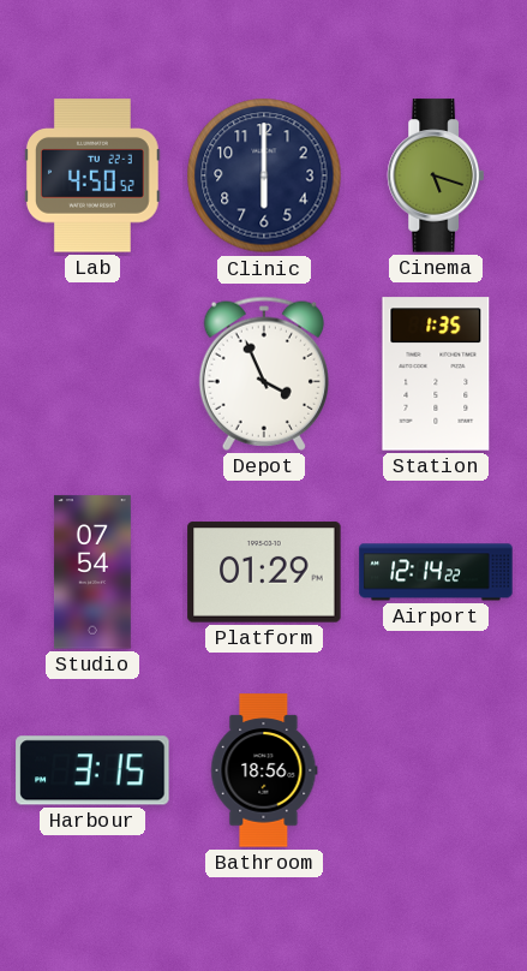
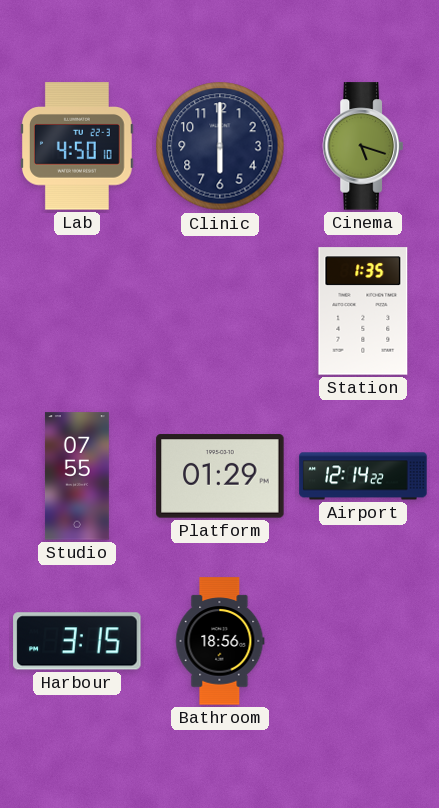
Lab: 4:50:52 -> 4:50:10
Depot: 3:56 -> none
Studio: 07:54 -> 07:55
